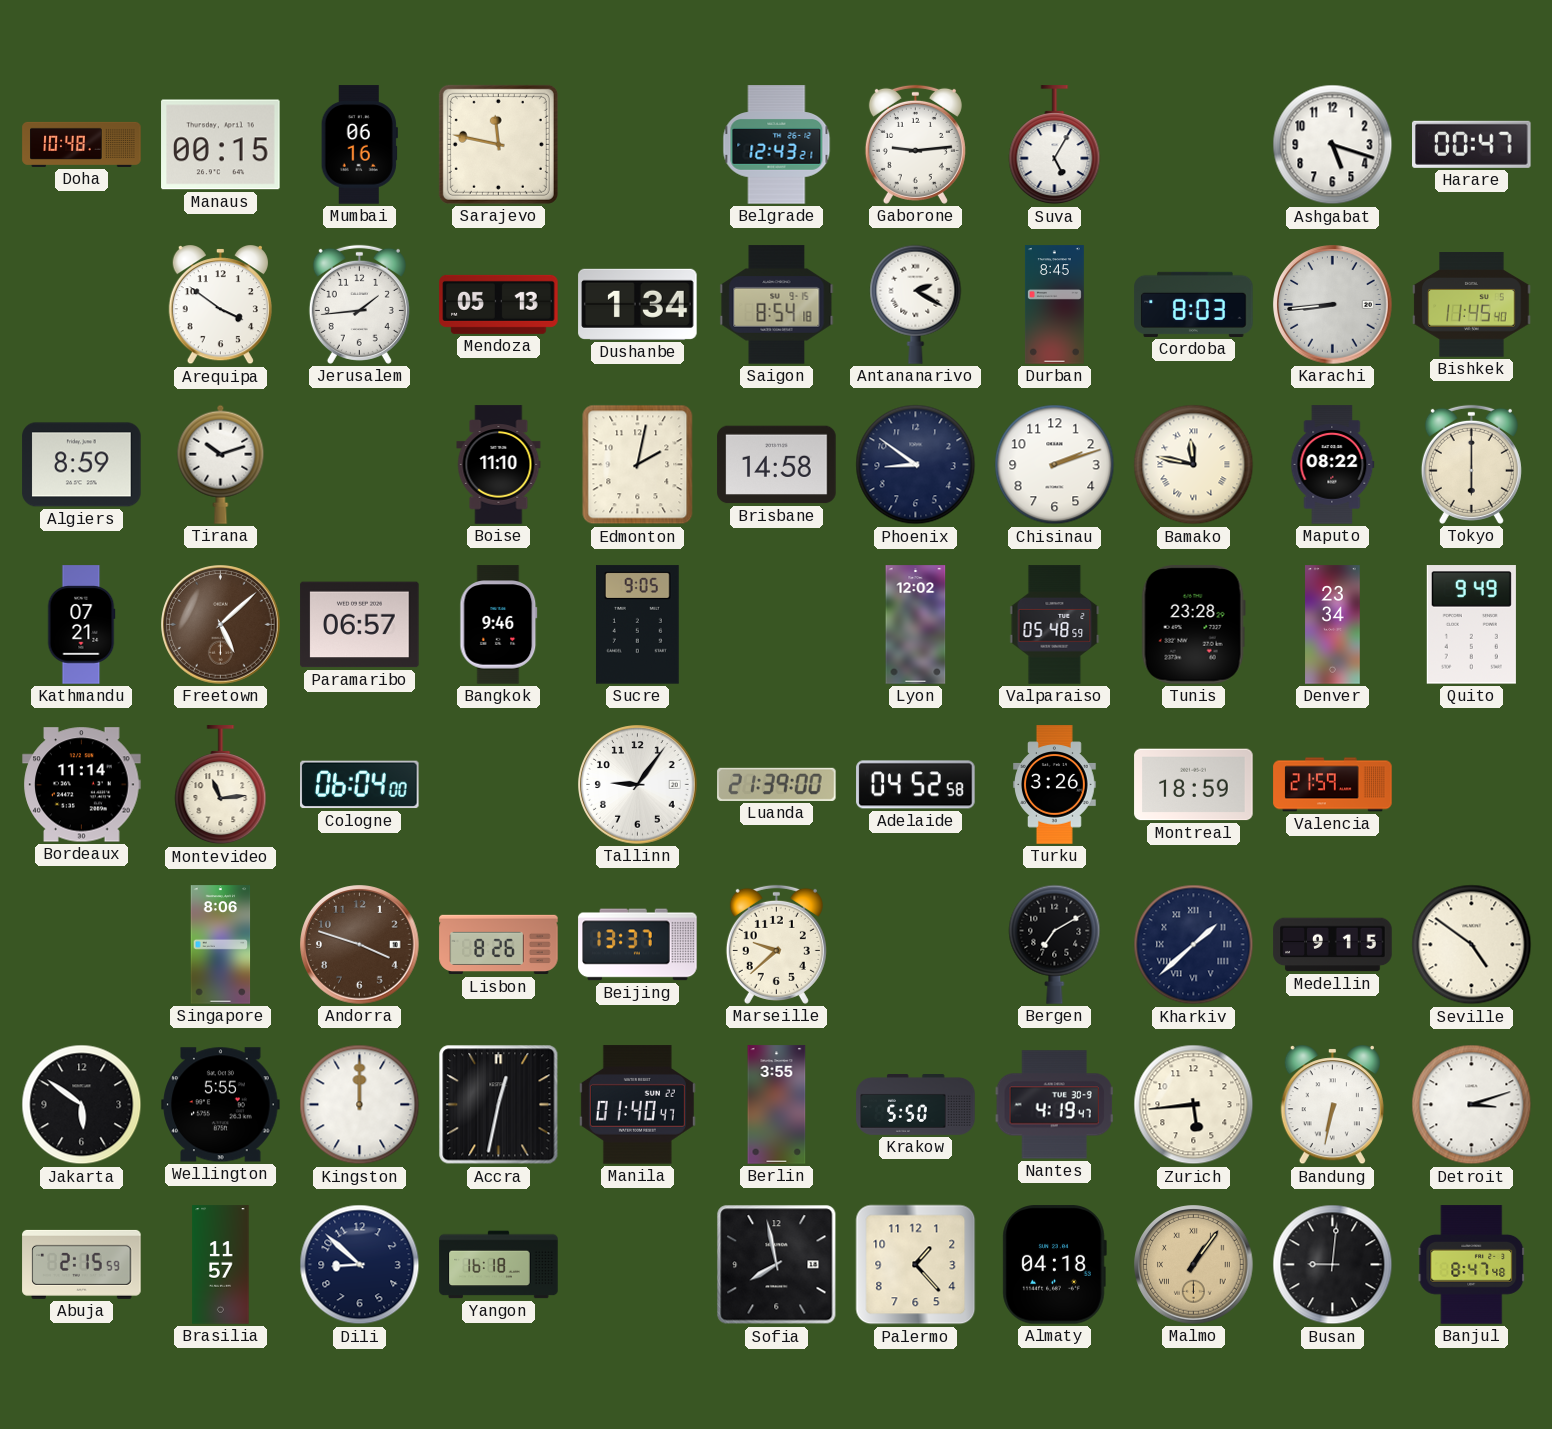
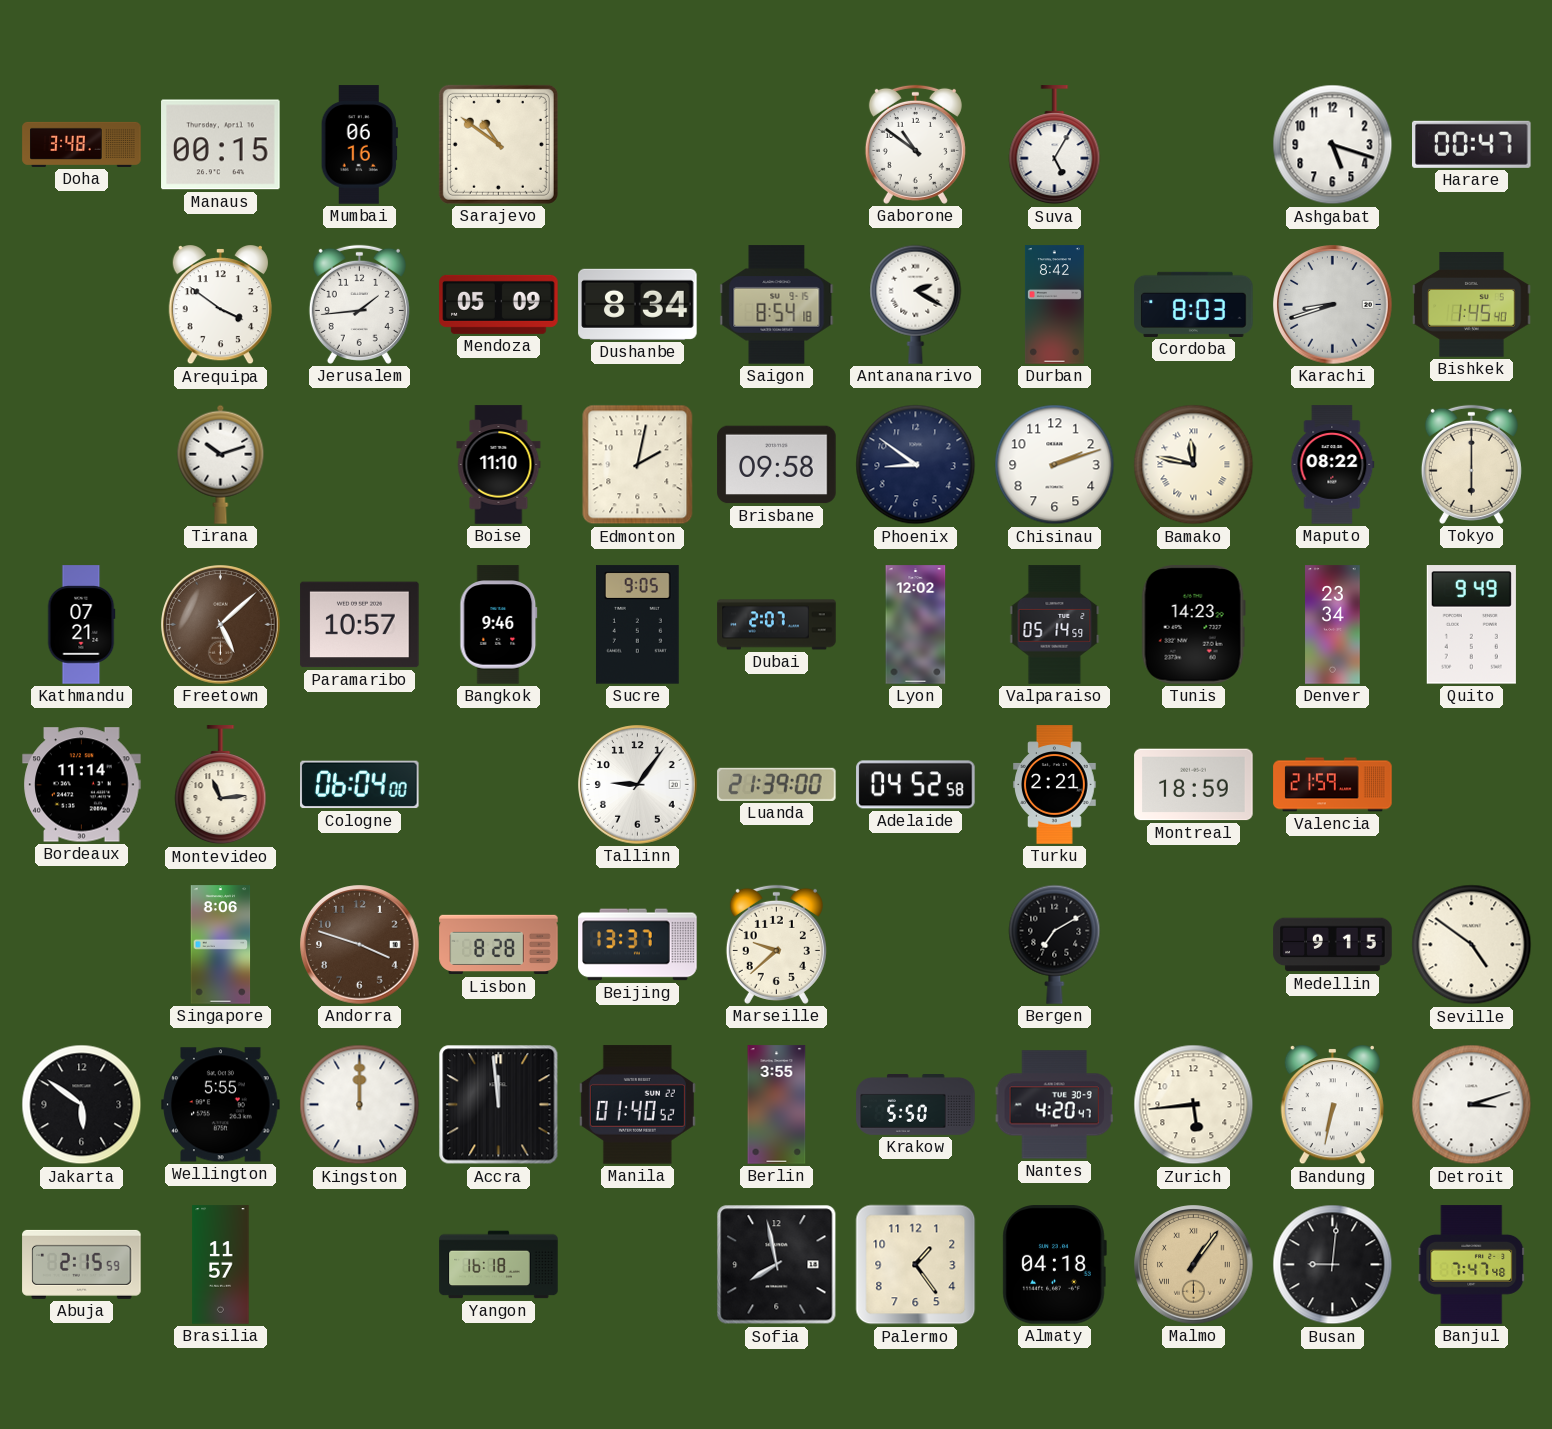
Doha: 10:48 -> 3:48
Sarajevo: 11:47 -> 10:51
Belgrade: 12:43 -> none
Gaborone: 9:14 -> 10:51
Mendoza: 05:13 -> 05:09
Dushanbe: 1:34 -> 8:34
Durban: 8:45 -> 8:42
Karachi: 8:44 -> 8:42
Bishkek: 11:45 -> 1:45
Algiers: 8:59 -> none
Brisbane: 14:58 -> 09:58
Paramaribo: 06:57 -> 10:57
Dubai: none -> 2:07
Valparaiso: 05:48 -> 05:14
Tunis: 23:28 -> 14:23
Turku: 3:26 -> 2:21
Lisbon: 8:26 -> 8:28
Kharkiv: 1:38 -> none
Accra: 12:32 -> 11:59
Manila: 01:40:47 -> 01:40:52
Nantes: 4:19 -> 4:20
Dili: 8:52 -> none
Palermo: 1:23 -> 1:24
Banjul: 8:47 -> 7:47
